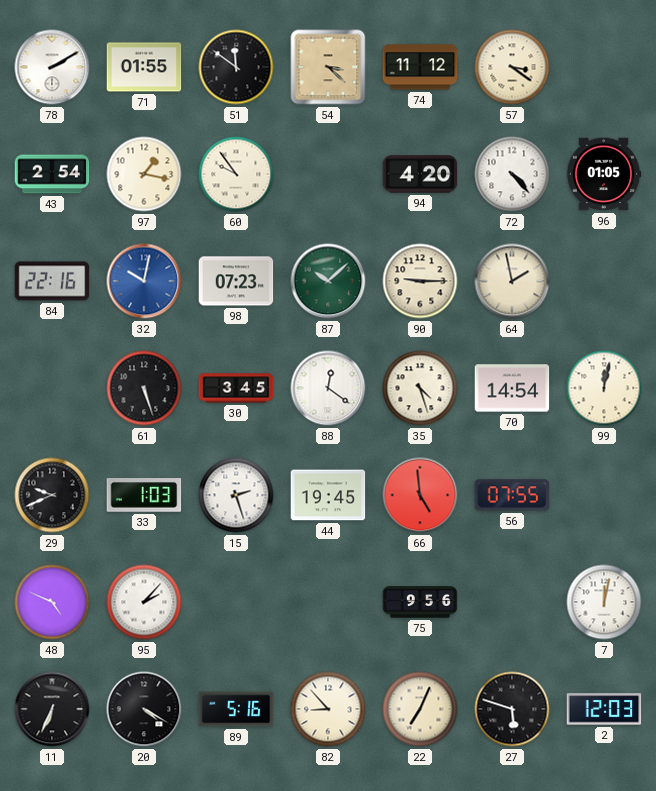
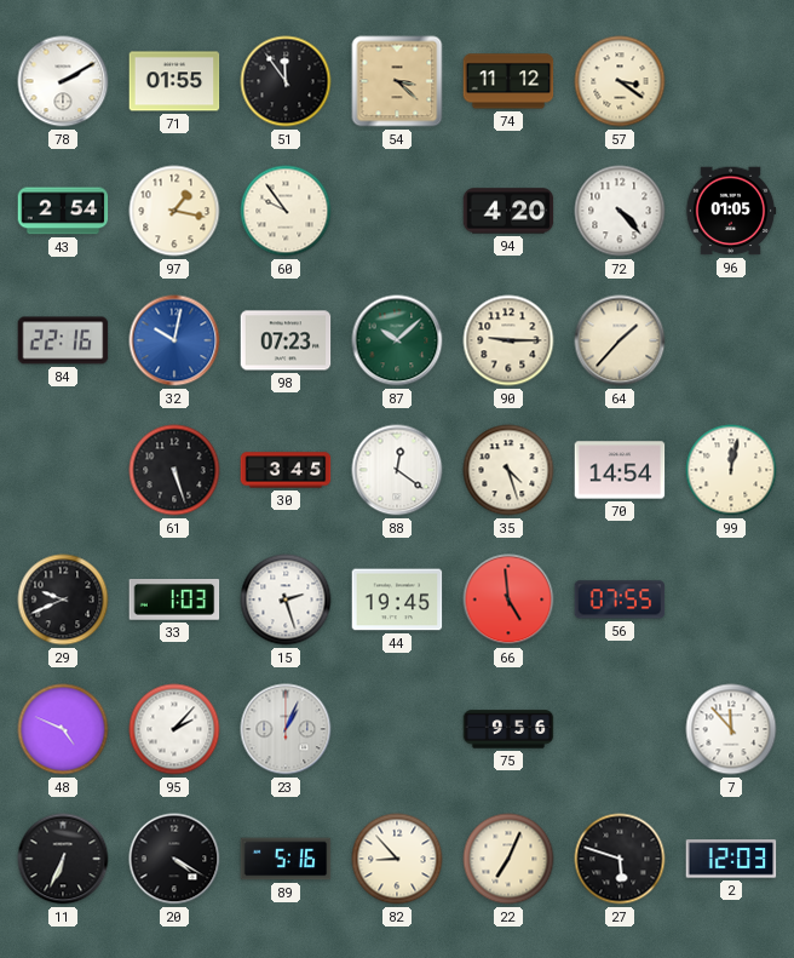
51: 11:51 -> 11:54
64: 1:58 -> 1:37
23: none -> 1:04
7: 12:02 -> 11:53
